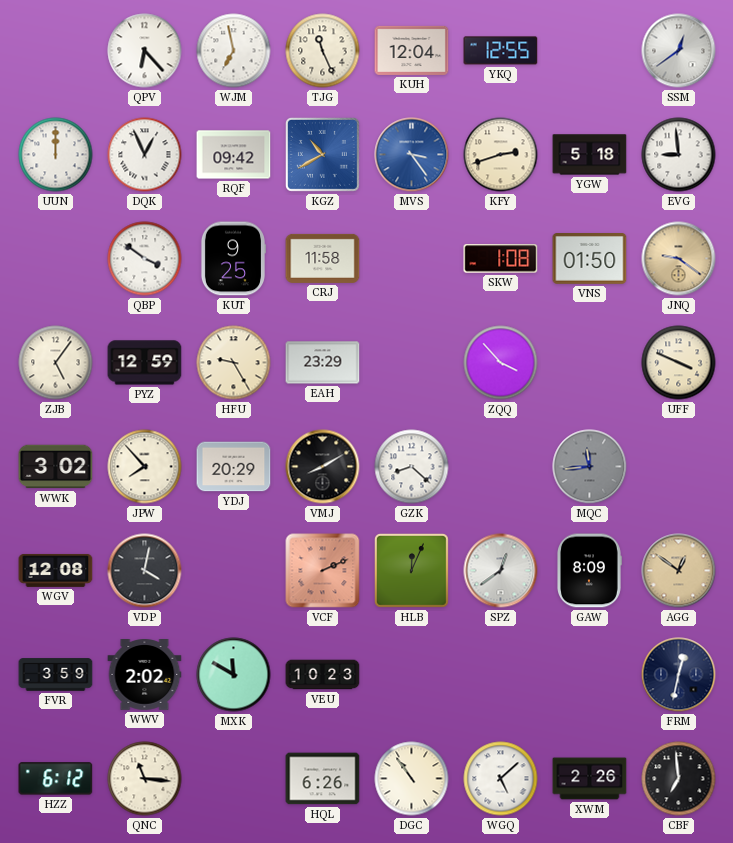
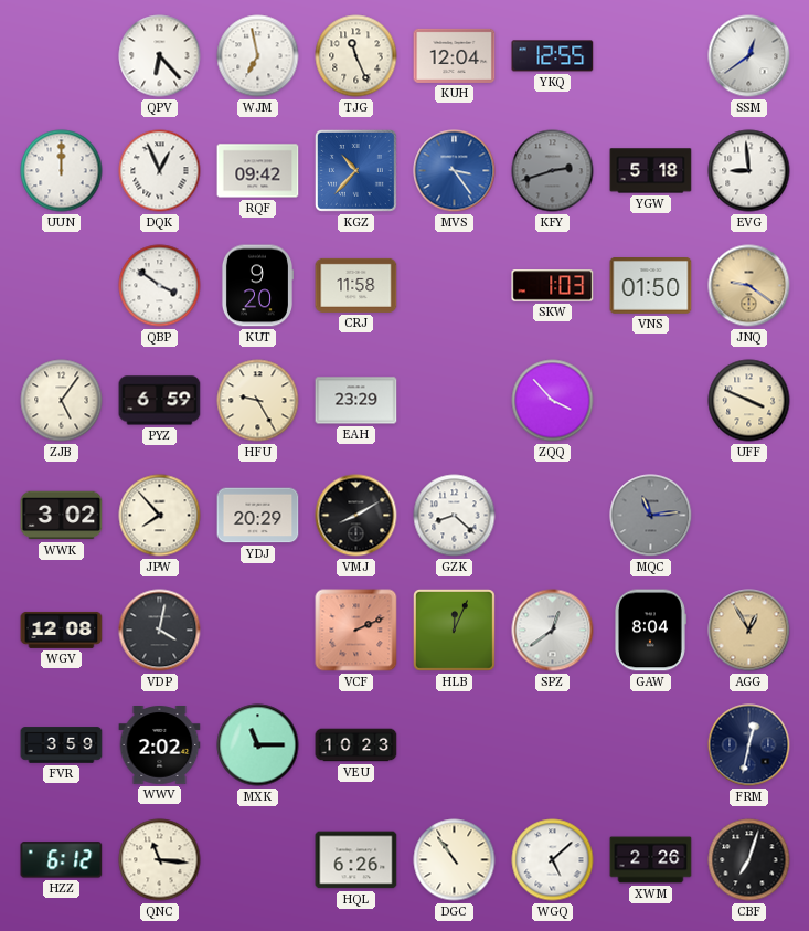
KGZ: 10:40 -> 10:37
KFY dial: cream -> grey
KUT: 9:25 -> 9:20
SKW: 1:08 -> 1:03
PYZ: 12:59 -> 6:59
MQC: 11:44 -> 11:14
GAW: 8:09 -> 8:04
AGG: 12:51 -> 12:55
MXK: 11:50 -> 11:15
CBF: 6:59 -> 7:03
